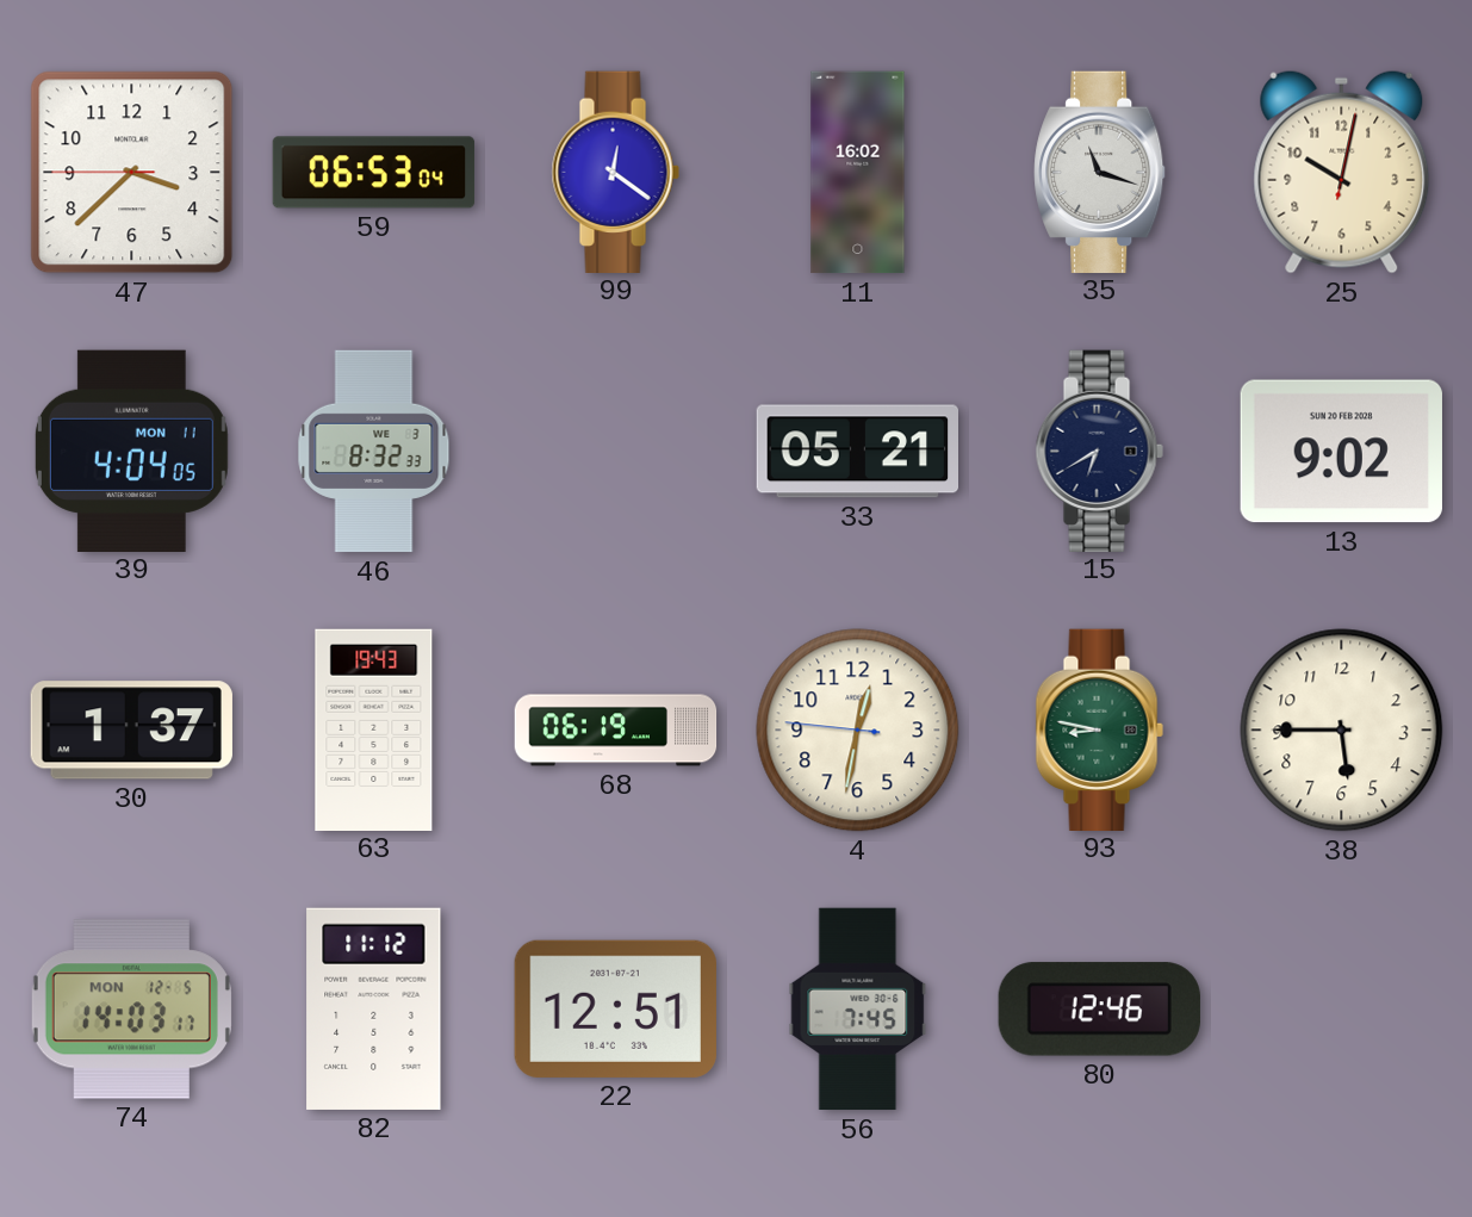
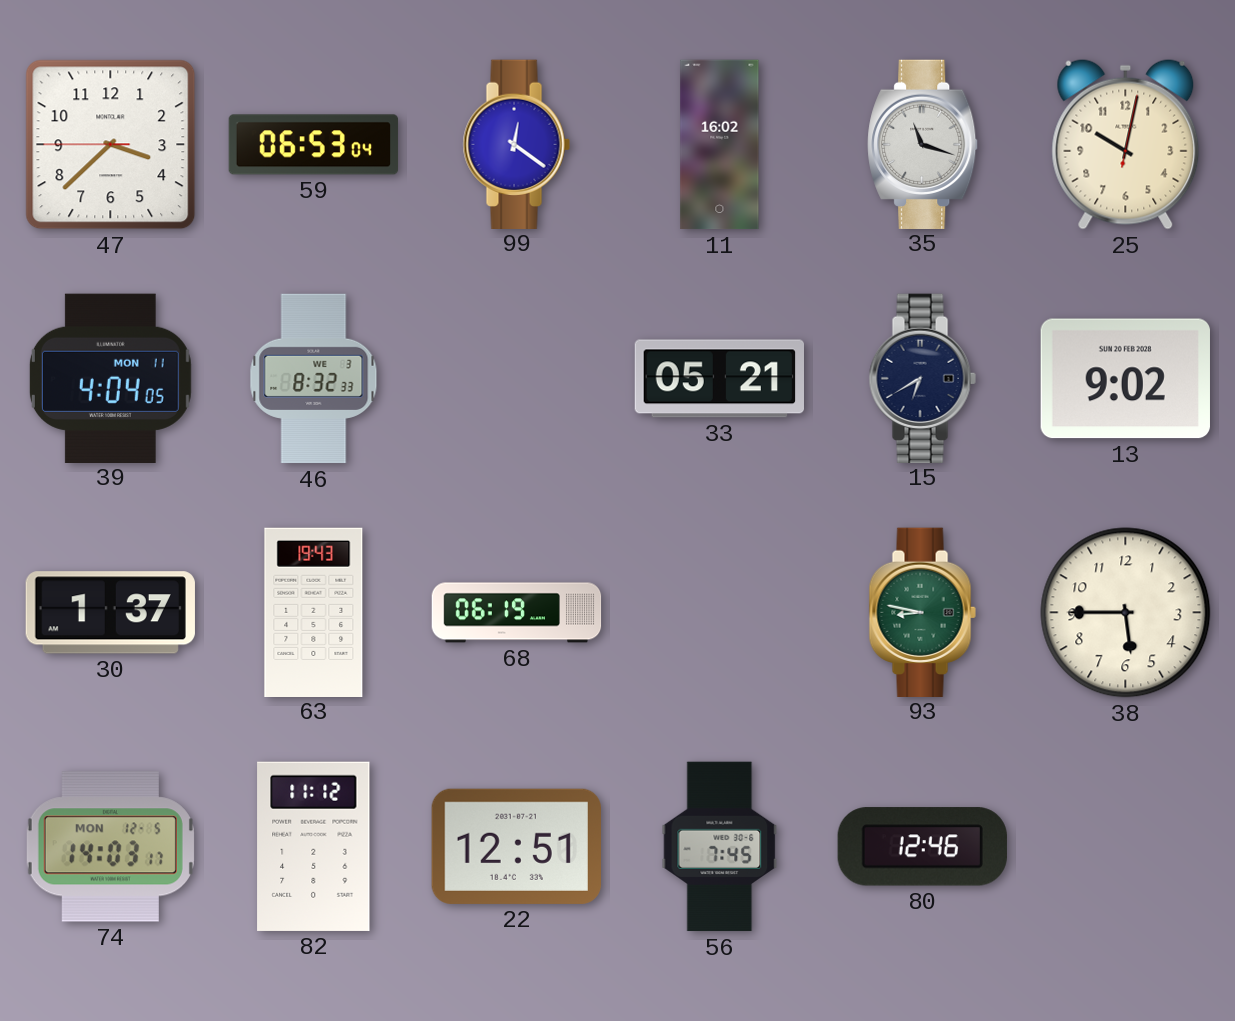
4: 12:31 -> none
